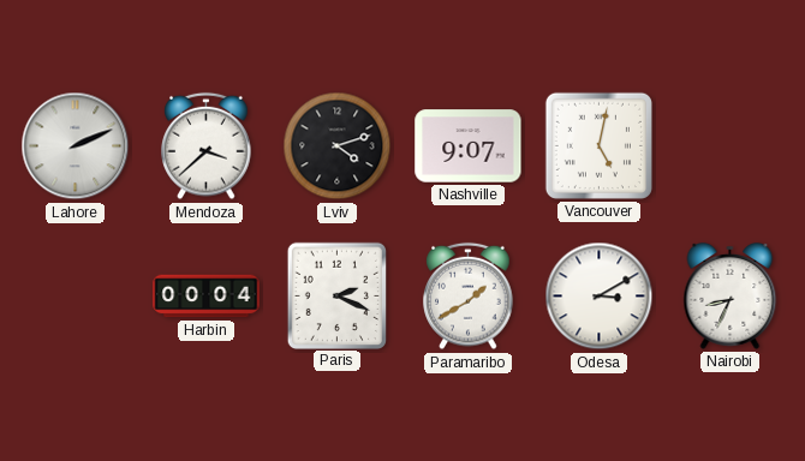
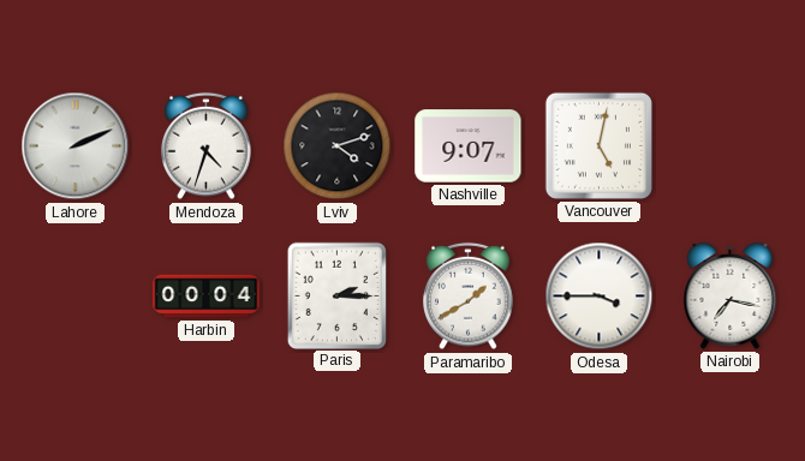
Mendoza: 3:38 -> 4:33
Paris: 2:19 -> 2:15
Odesa: 3:10 -> 3:45
Nairobi: 8:34 -> 7:17
